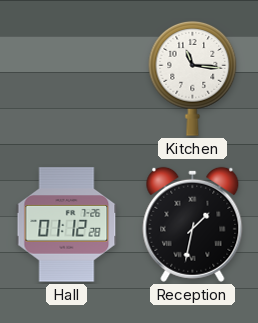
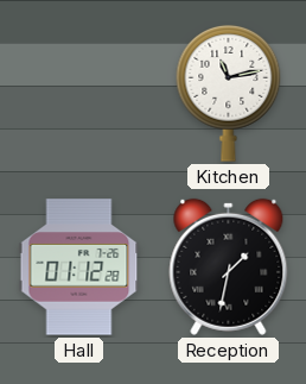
Kitchen: 11:16 -> 11:13
